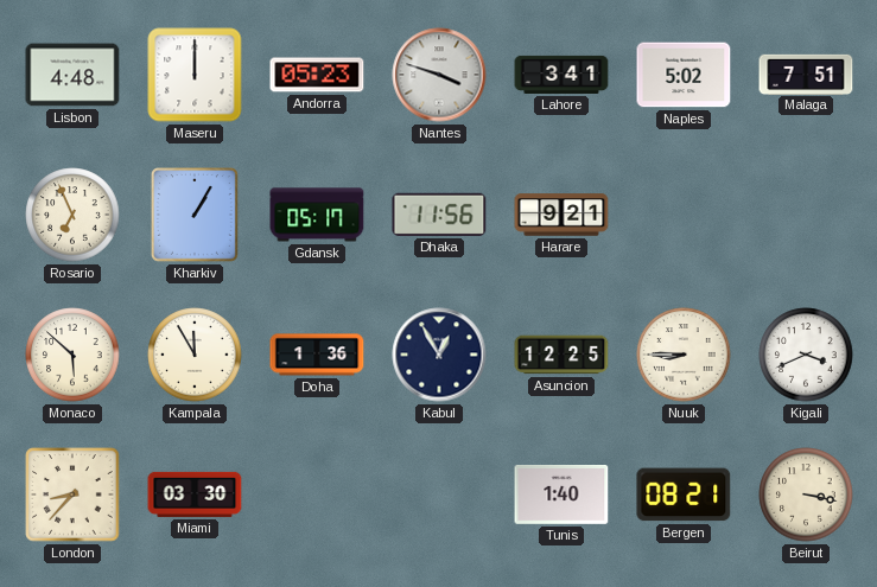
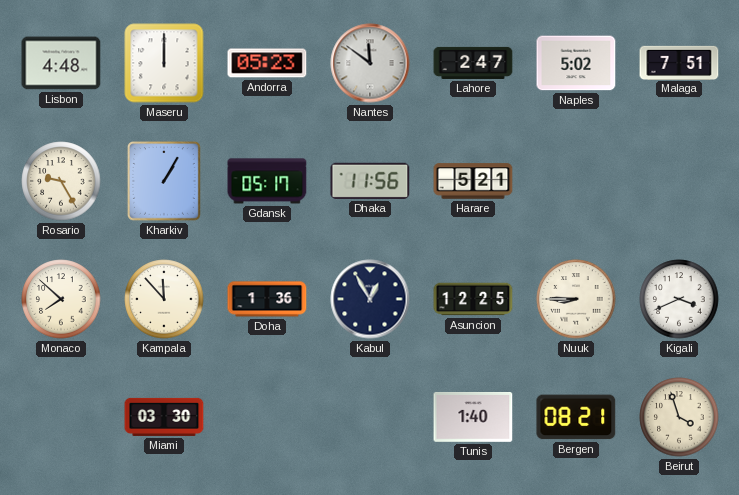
Nantes: 3:48 -> 11:51
Lahore: 3:41 -> 2:47
Rosario: 6:56 -> 9:25
Harare: 9:21 -> 5:21
Monaco: 5:52 -> 7:52
Kampala: 11:55 -> 11:53
London: 8:37 -> none
Beirut: 3:17 -> 3:57
